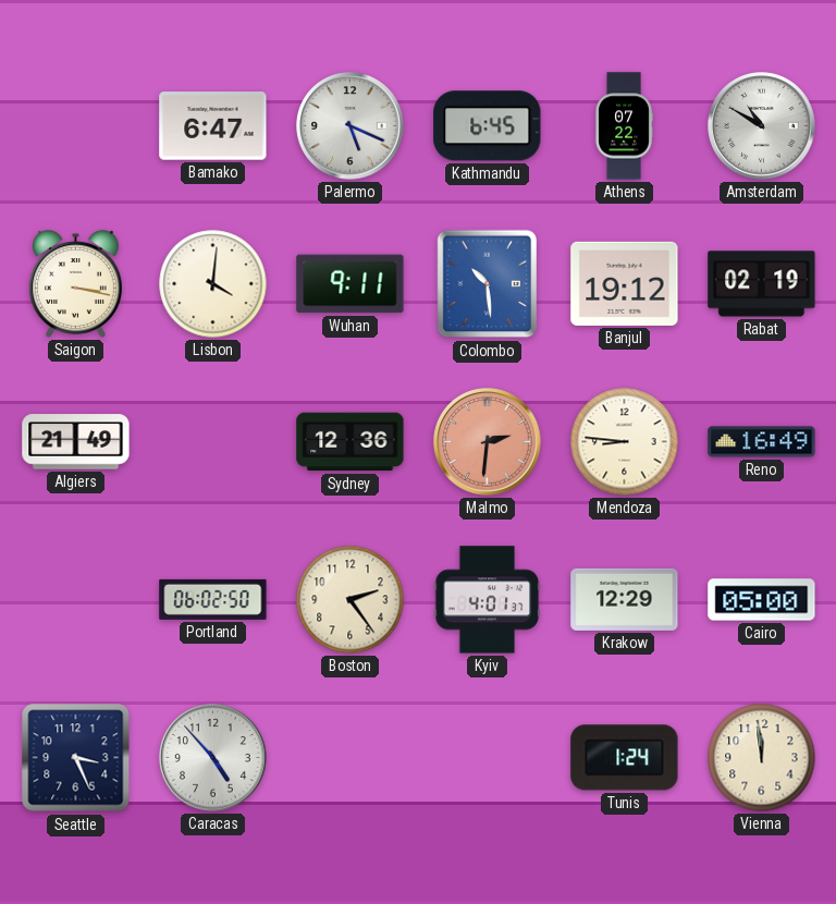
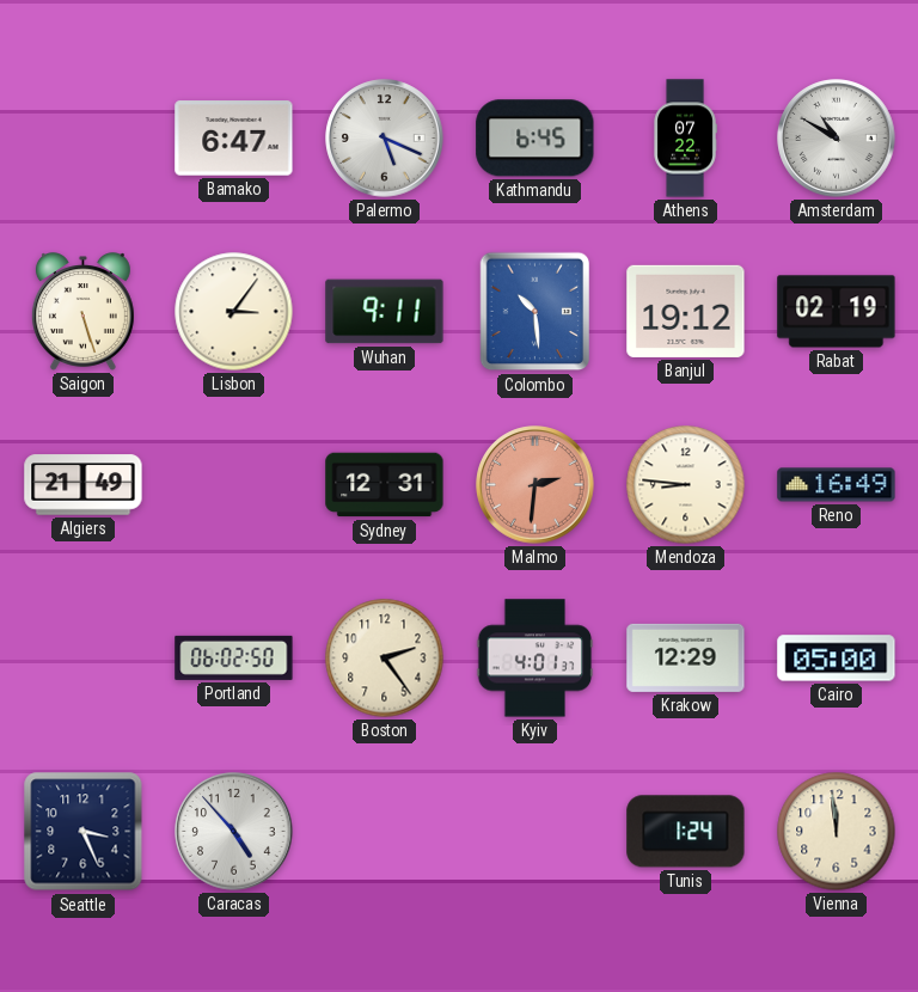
Saigon: 3:17 -> 5:27
Lisbon: 4:01 -> 3:06
Sydney: 12:36 -> 12:31
